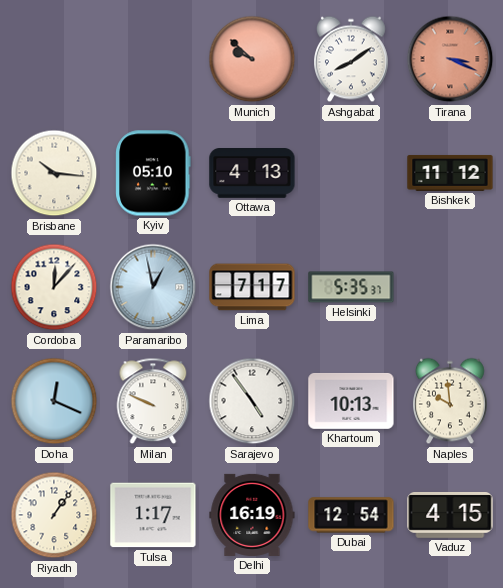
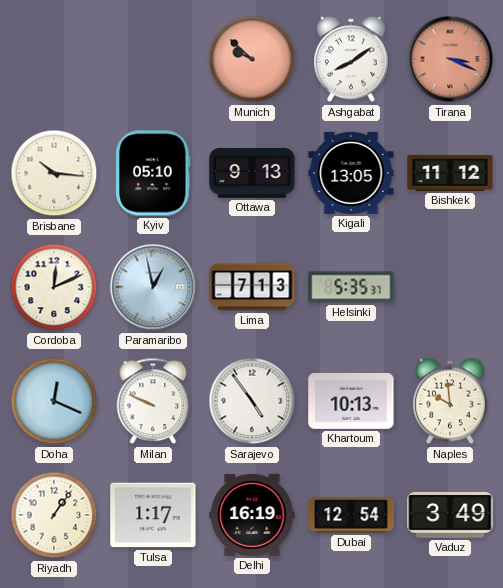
Ottawa: 4:13 -> 9:13
Kigali: none -> 13:05
Cordoba: 12:07 -> 12:11
Lima: 7:17 -> 7:13
Vaduz: 4:15 -> 3:49
